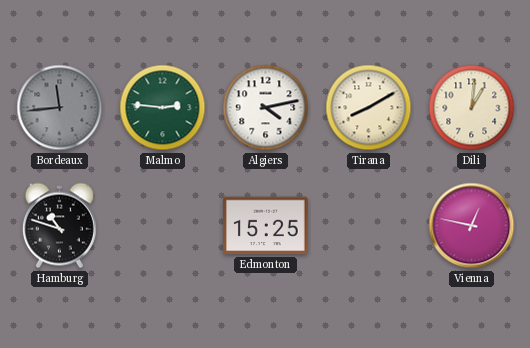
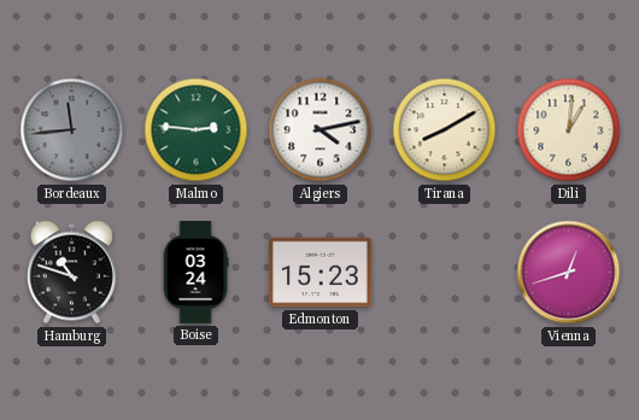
Boise: none -> 03:24
Edmonton: 15:25 -> 15:23
Vienna: 12:47 -> 12:42
